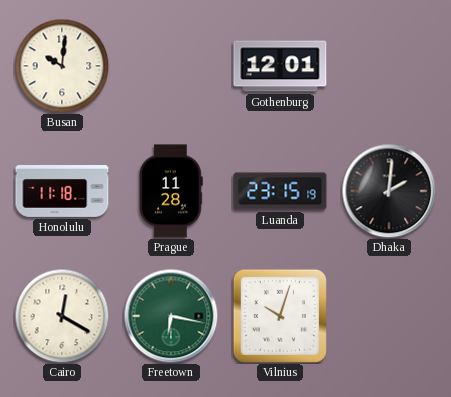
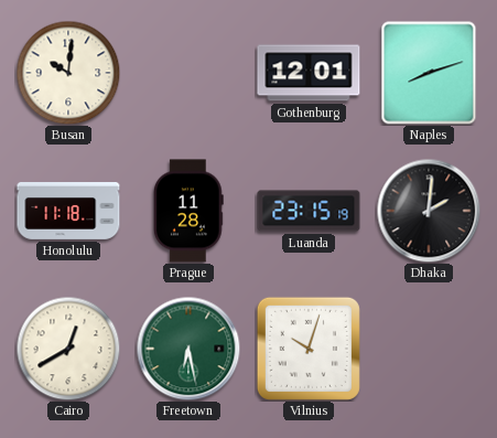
Naples: none -> 8:12
Cairo: 12:20 -> 12:40
Freetown: 6:17 -> 6:28
